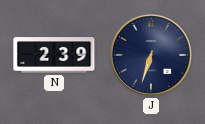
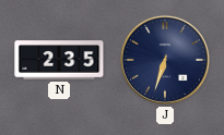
N: 2:39 -> 2:35
